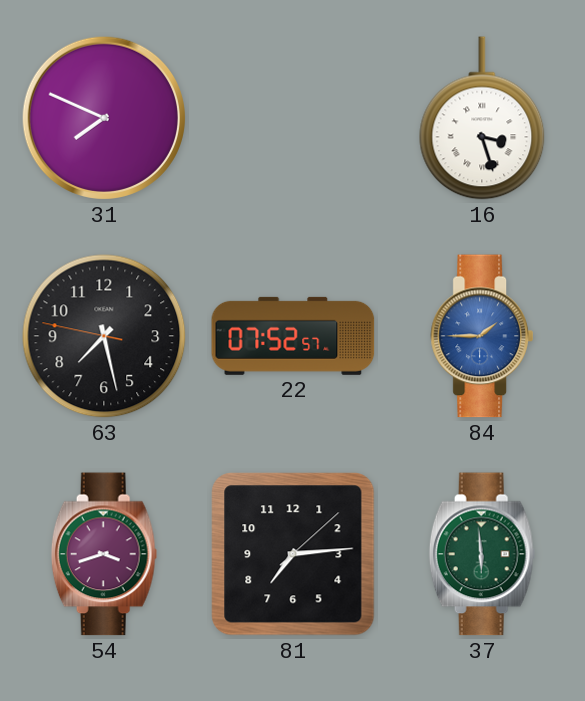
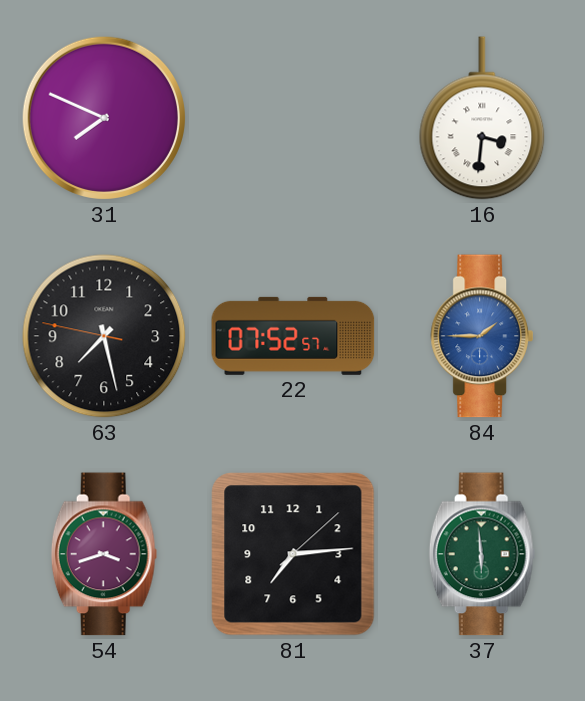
16: 3:27 -> 3:31
